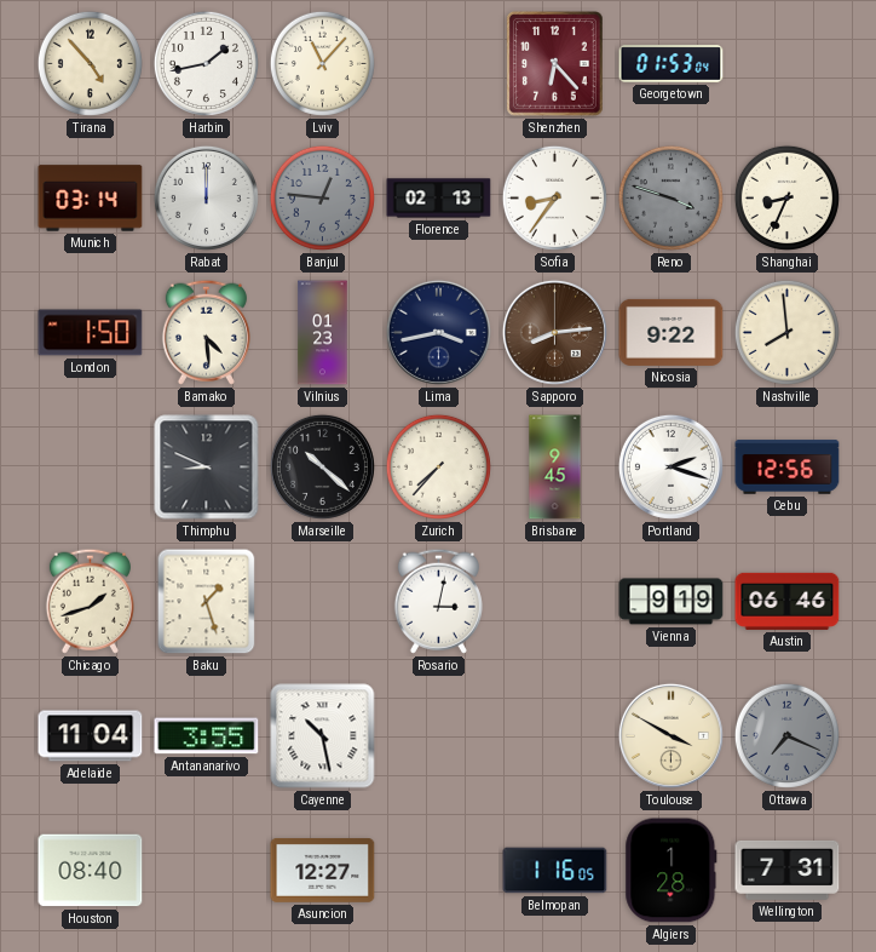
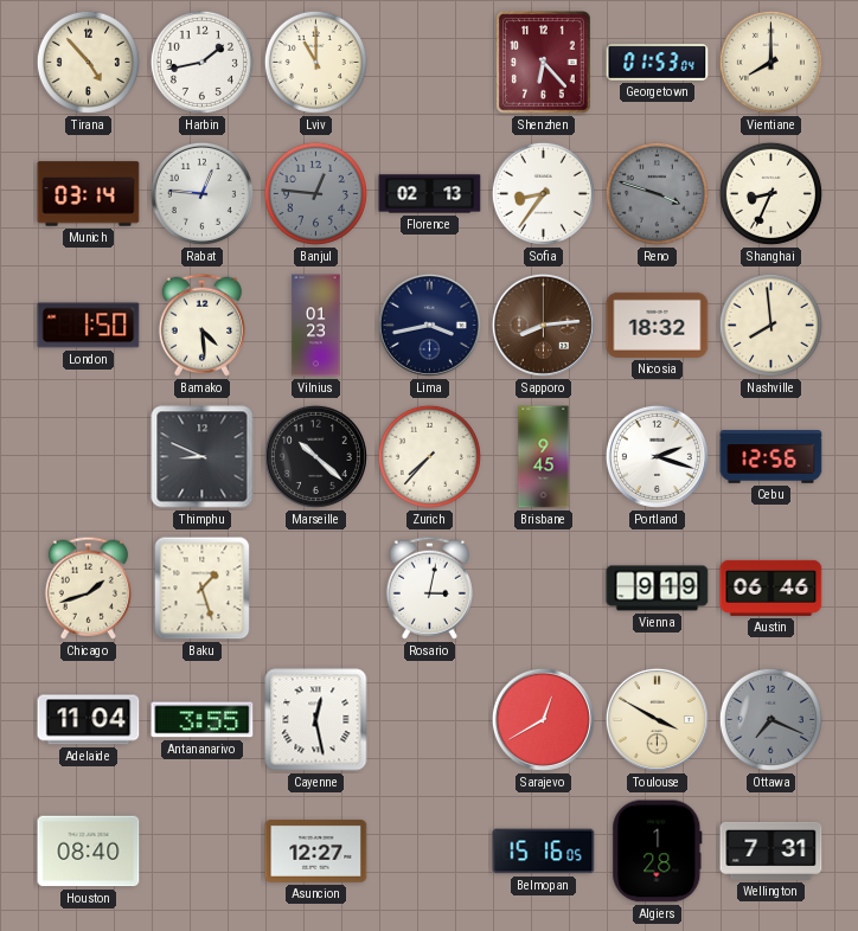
Lviv: 11:07 -> 11:00
Vientiane: none -> 8:00
Rabat: 12:00 -> 12:46
Nicosia: 9:22 -> 18:32
Cayenne: 10:28 -> 12:28
Sarajevo: none -> 12:40
Belmopan: 1:16 -> 15:16
